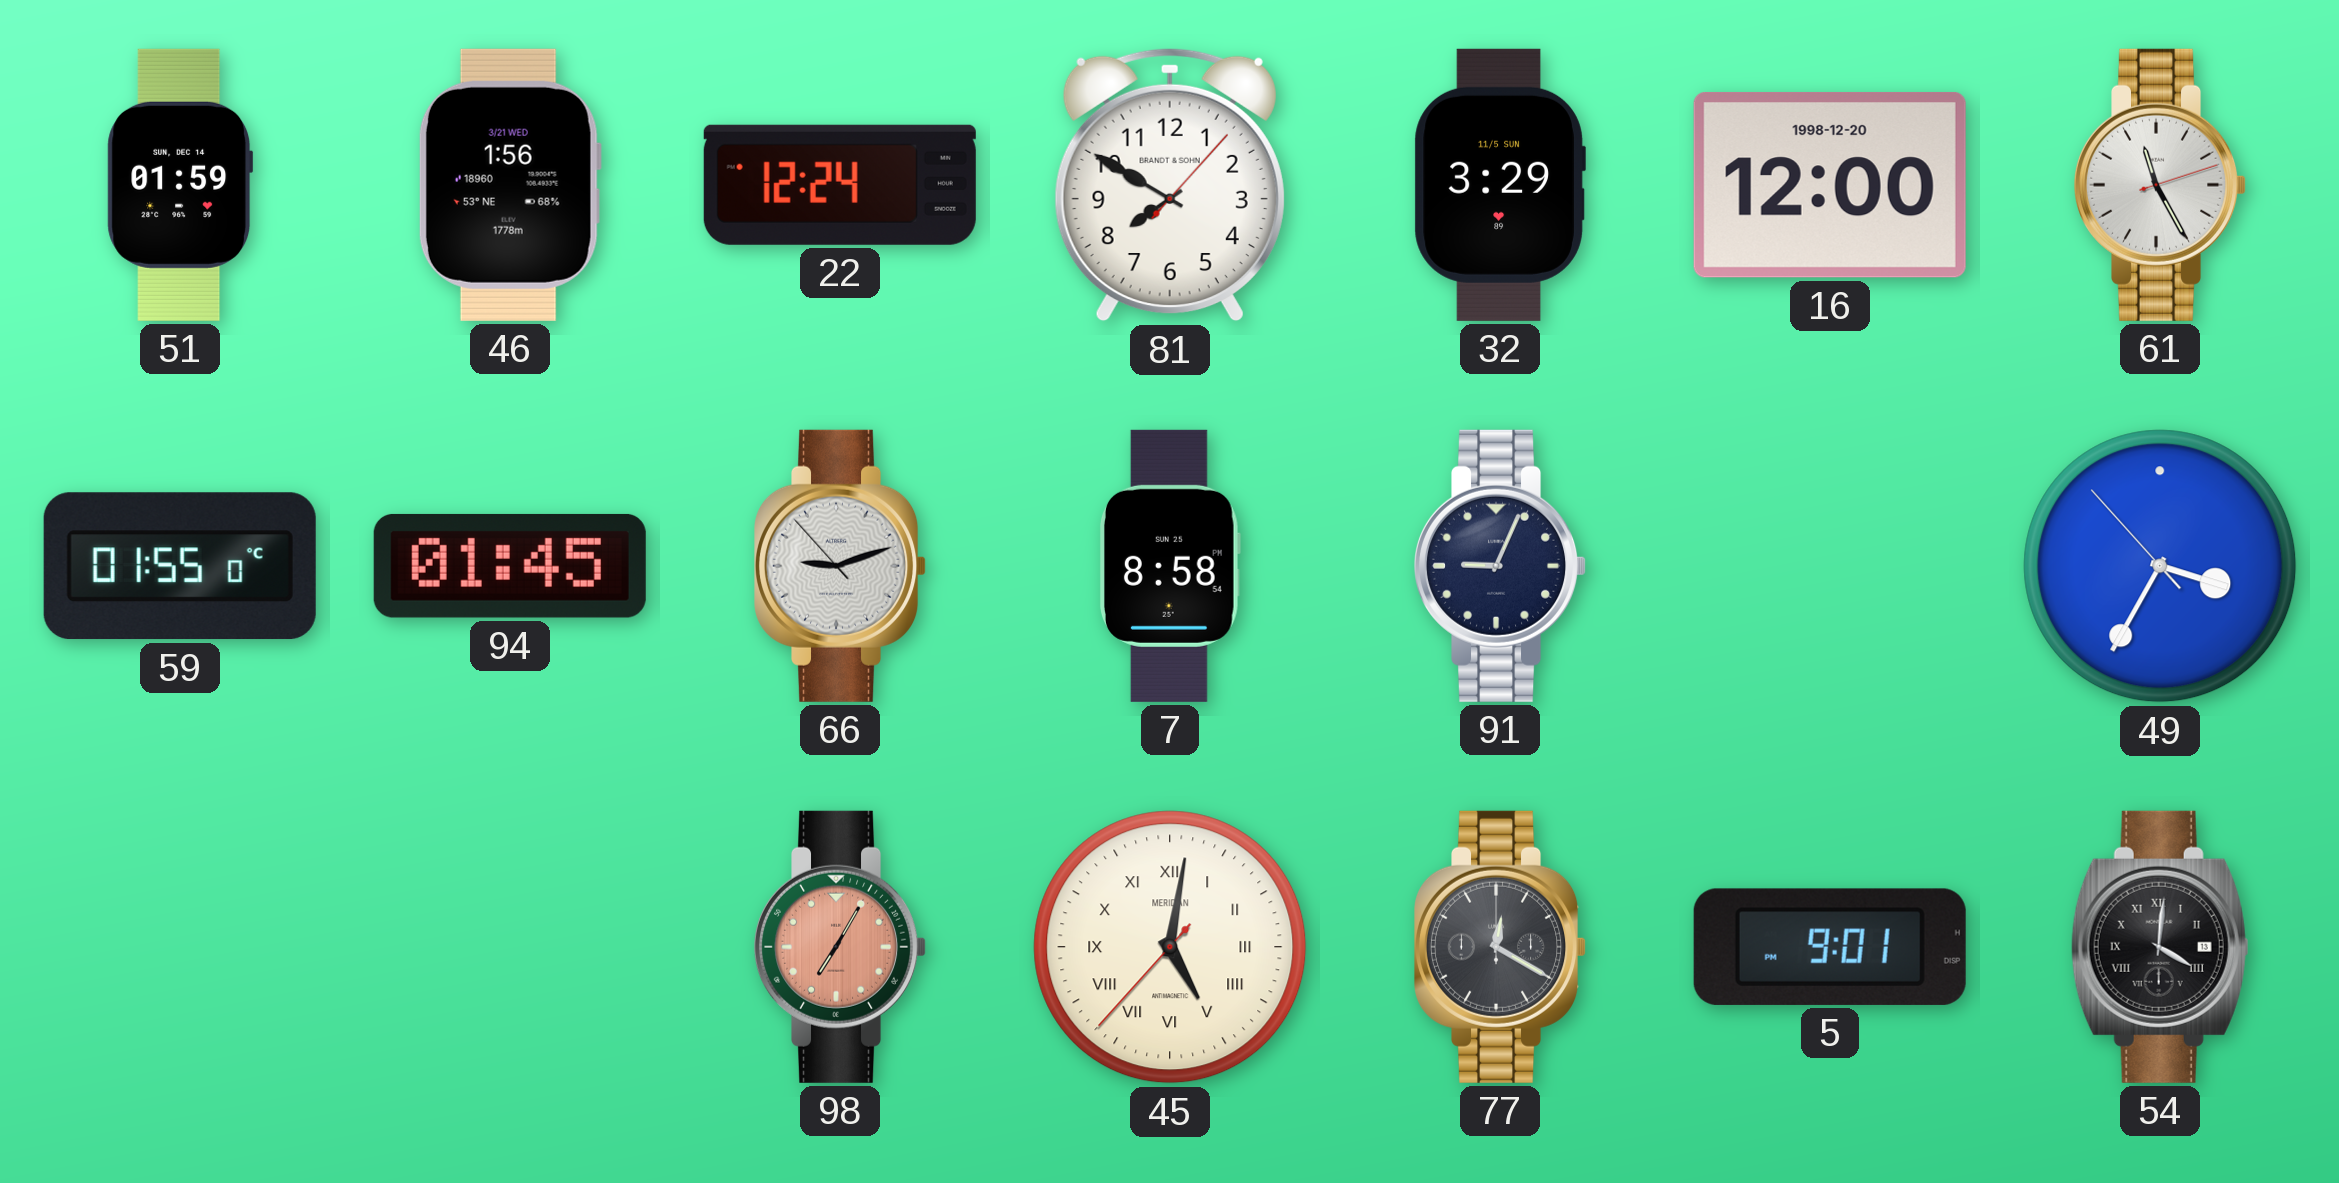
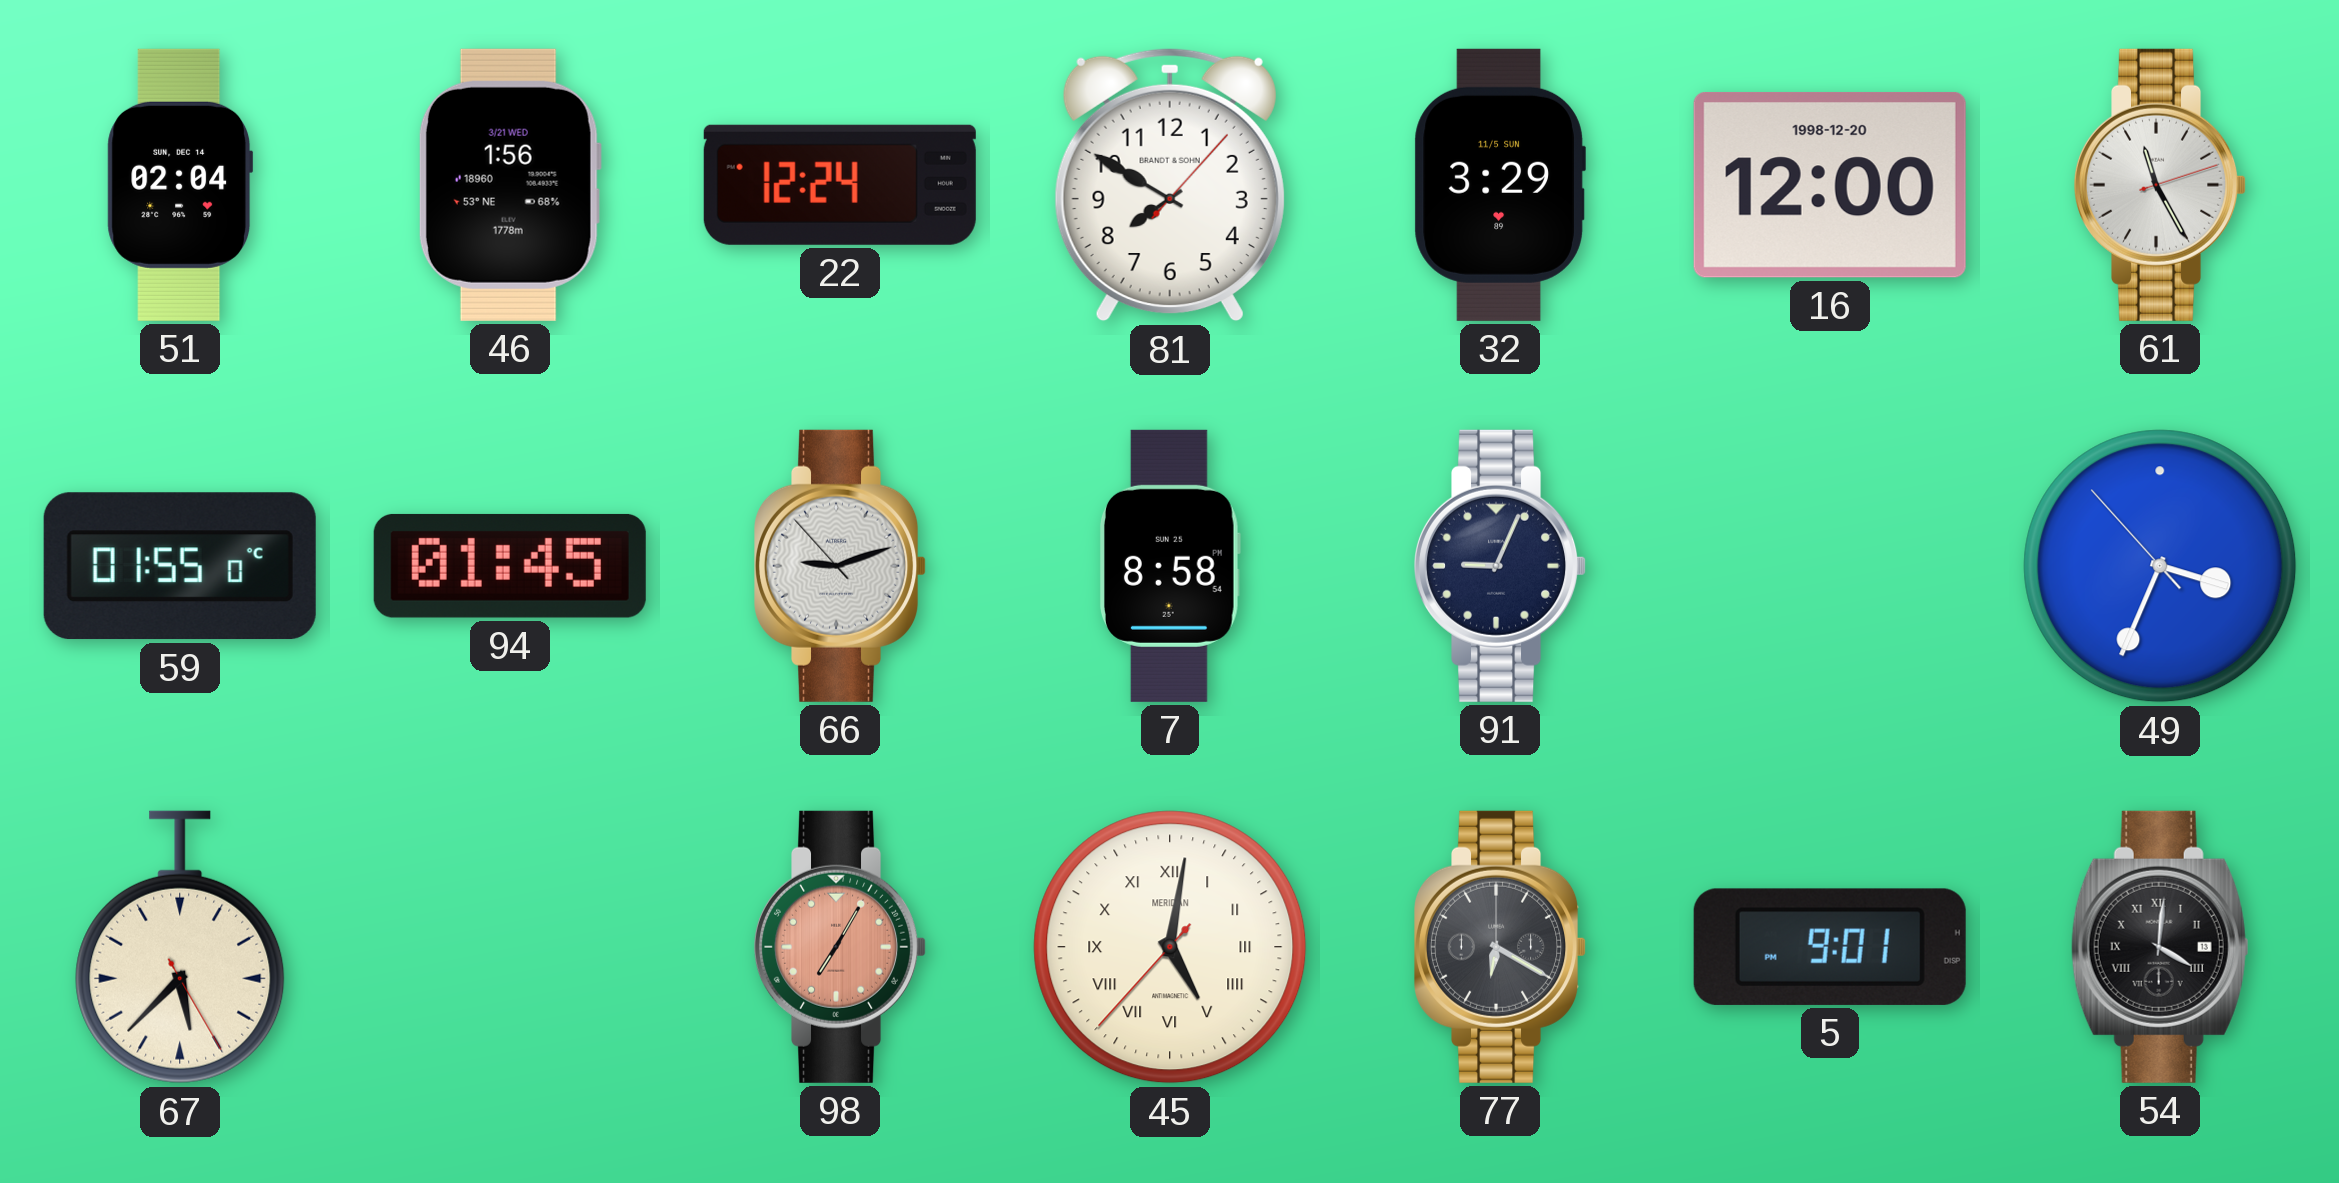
51: 01:59 -> 02:04
49: 3:34 -> 3:33
67: none -> 5:37
77: 12:20 -> 6:20
